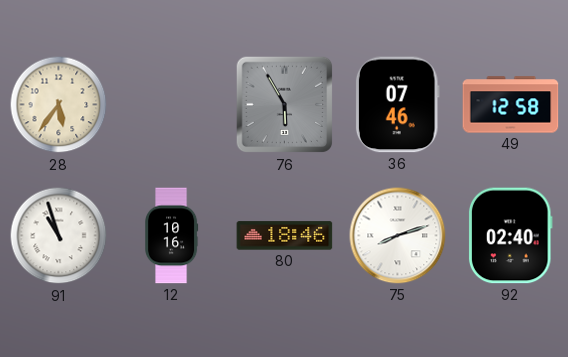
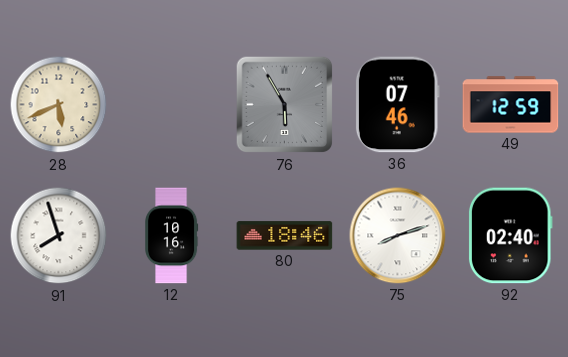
28: 5:36 -> 5:41
49: 12:58 -> 12:59
91: 10:57 -> 7:57
